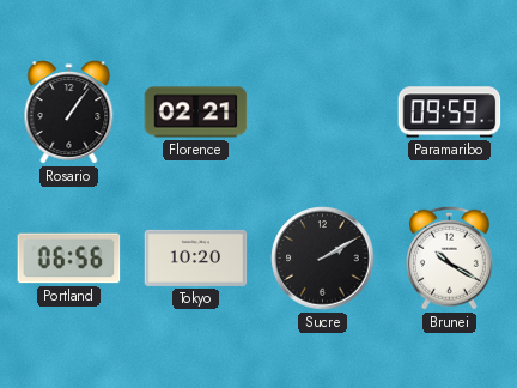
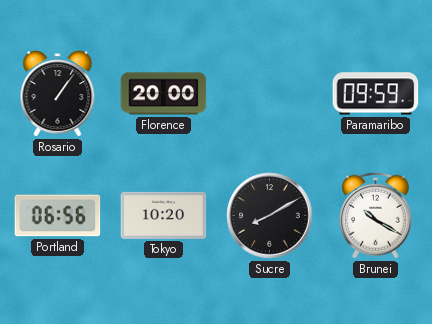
Florence: 02:21 -> 20:00
Sucre: 2:10 -> 8:10
